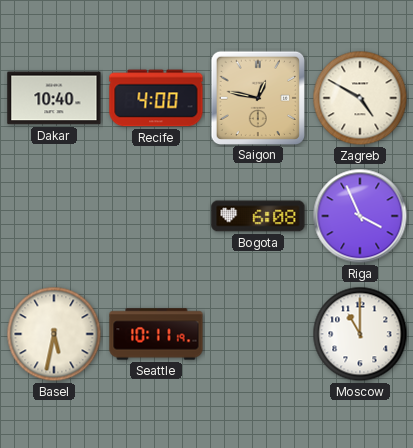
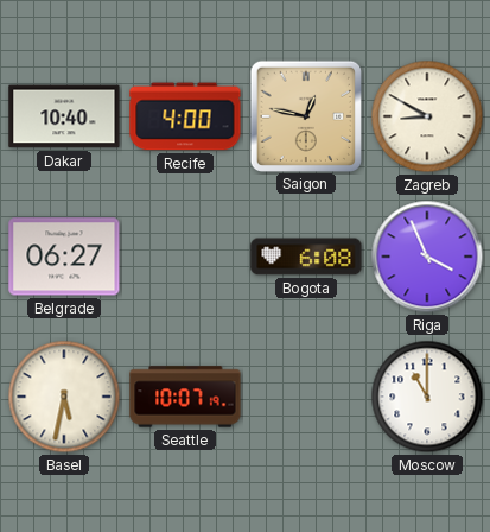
Zagreb: 4:50 -> 8:50
Belgrade: none -> 06:27
Seattle: 10:11 -> 10:07
